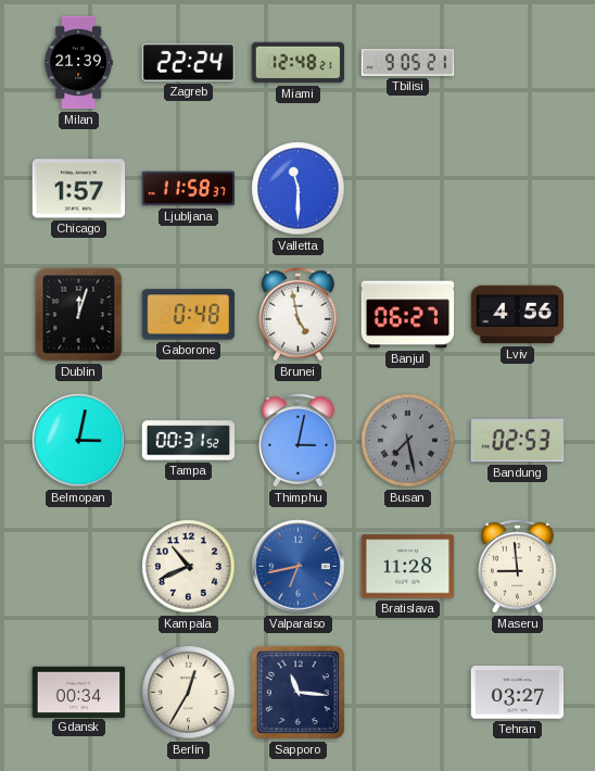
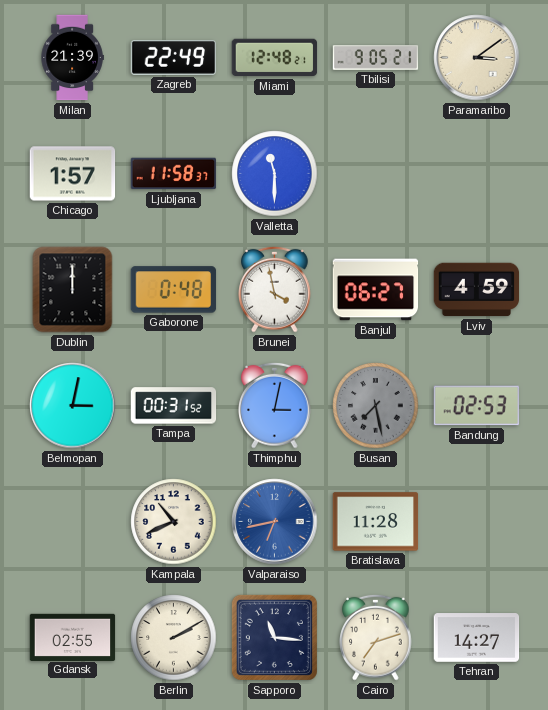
Zagreb: 22:24 -> 22:49
Paramaribo: none -> 3:09
Dublin: 12:03 -> 12:00
Brunei: 4:58 -> 3:58
Lviv: 4:56 -> 4:59
Maseru: 8:59 -> none
Gdansk: 00:34 -> 02:55
Berlin: 12:35 -> 2:10
Cairo: none -> 7:12
Tehran: 03:27 -> 14:27
